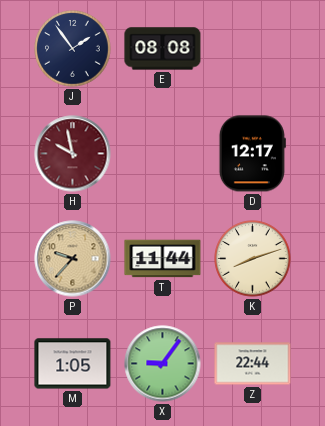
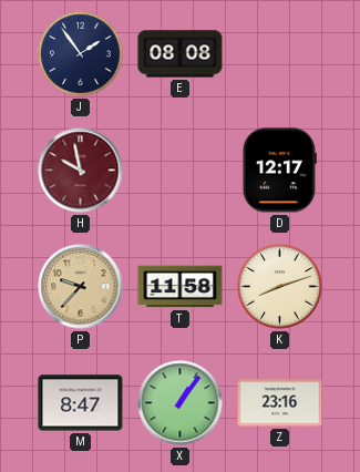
T: 11:44 -> 11:58
M: 1:05 -> 8:47
X: 9:06 -> 1:06
Z: 22:44 -> 23:16
